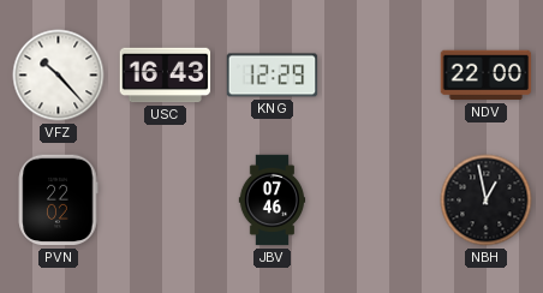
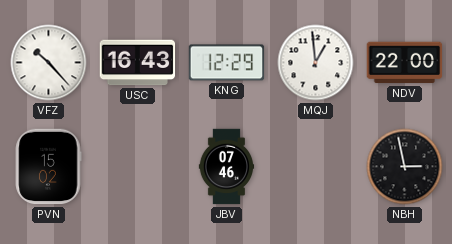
MQJ: none -> 12:59
PVN: 22:02 -> 15:02
NBH: 12:58 -> 2:58
